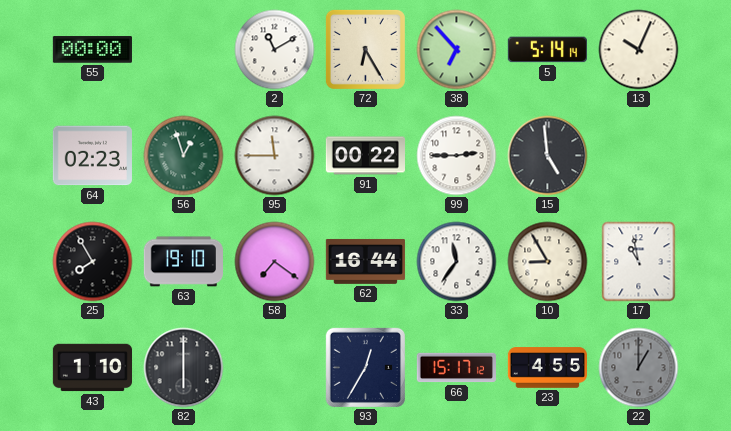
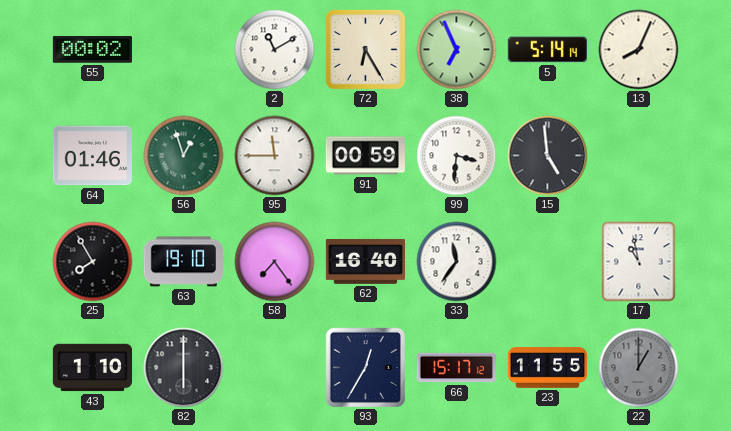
55: 00:00 -> 00:02
38: 6:53 -> 6:56
13: 10:04 -> 8:04
64: 02:23 -> 01:46
91: 00:22 -> 00:59
99: 2:45 -> 3:31
58: 7:21 -> 7:24
62: 16:44 -> 16:40
10: 8:55 -> none
23: 4:55 -> 11:55
